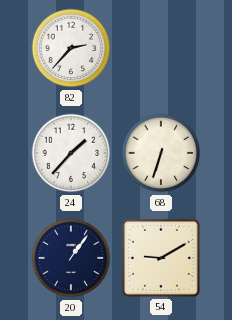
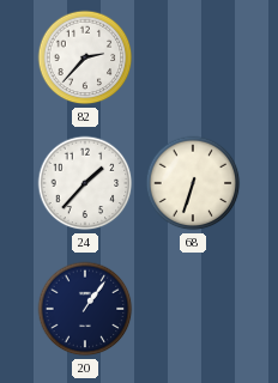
54: 9:10 -> none
